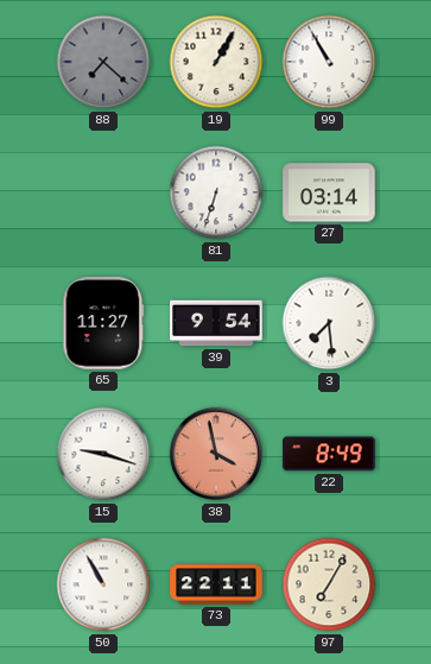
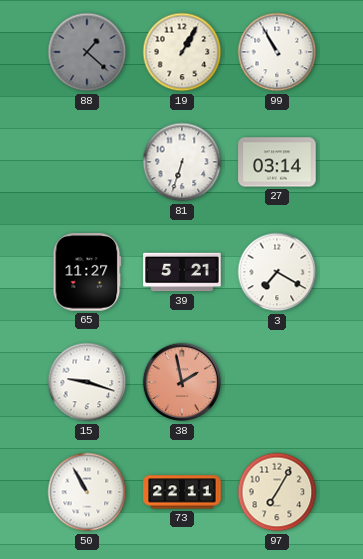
88: 7:22 -> 1:22
39: 9:54 -> 5:21
3: 7:29 -> 7:20
38: 3:58 -> 1:58
22: 8:49 -> none
